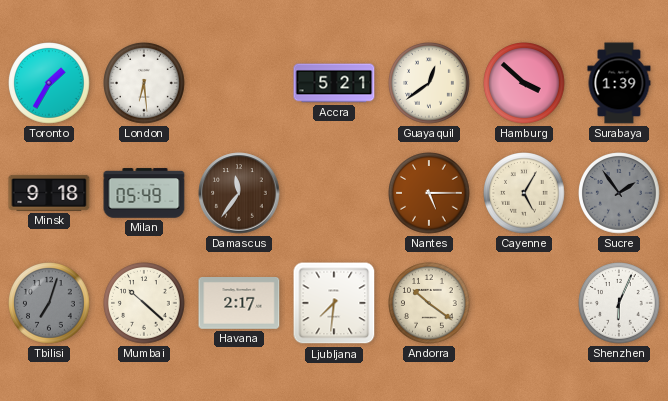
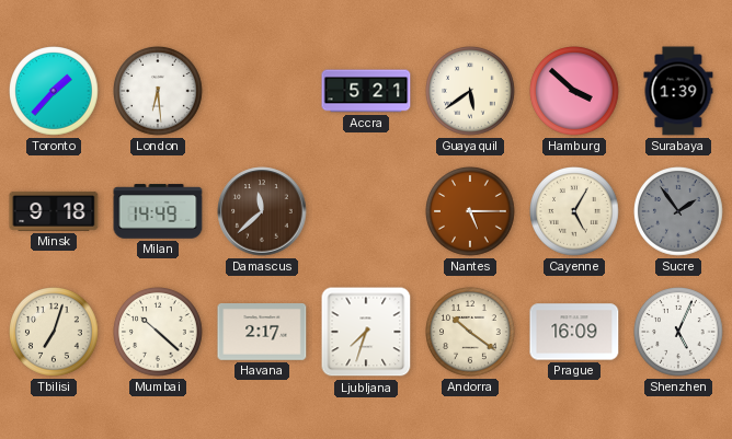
Toronto: 1:35 -> 1:37
Guayaquil: 12:39 -> 5:39
Milan: 05:49 -> 14:49
Damascus: 11:36 -> 11:38
Tbilisi dial: grey -> cream
Ljubljana: 7:31 -> 7:33
Prague: none -> 16:09
Shenzhen: 6:04 -> 5:04
